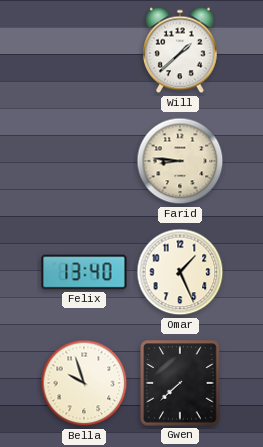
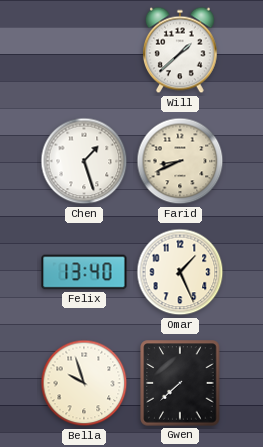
Chen: none -> 1:27
Farid: 8:46 -> 8:41
